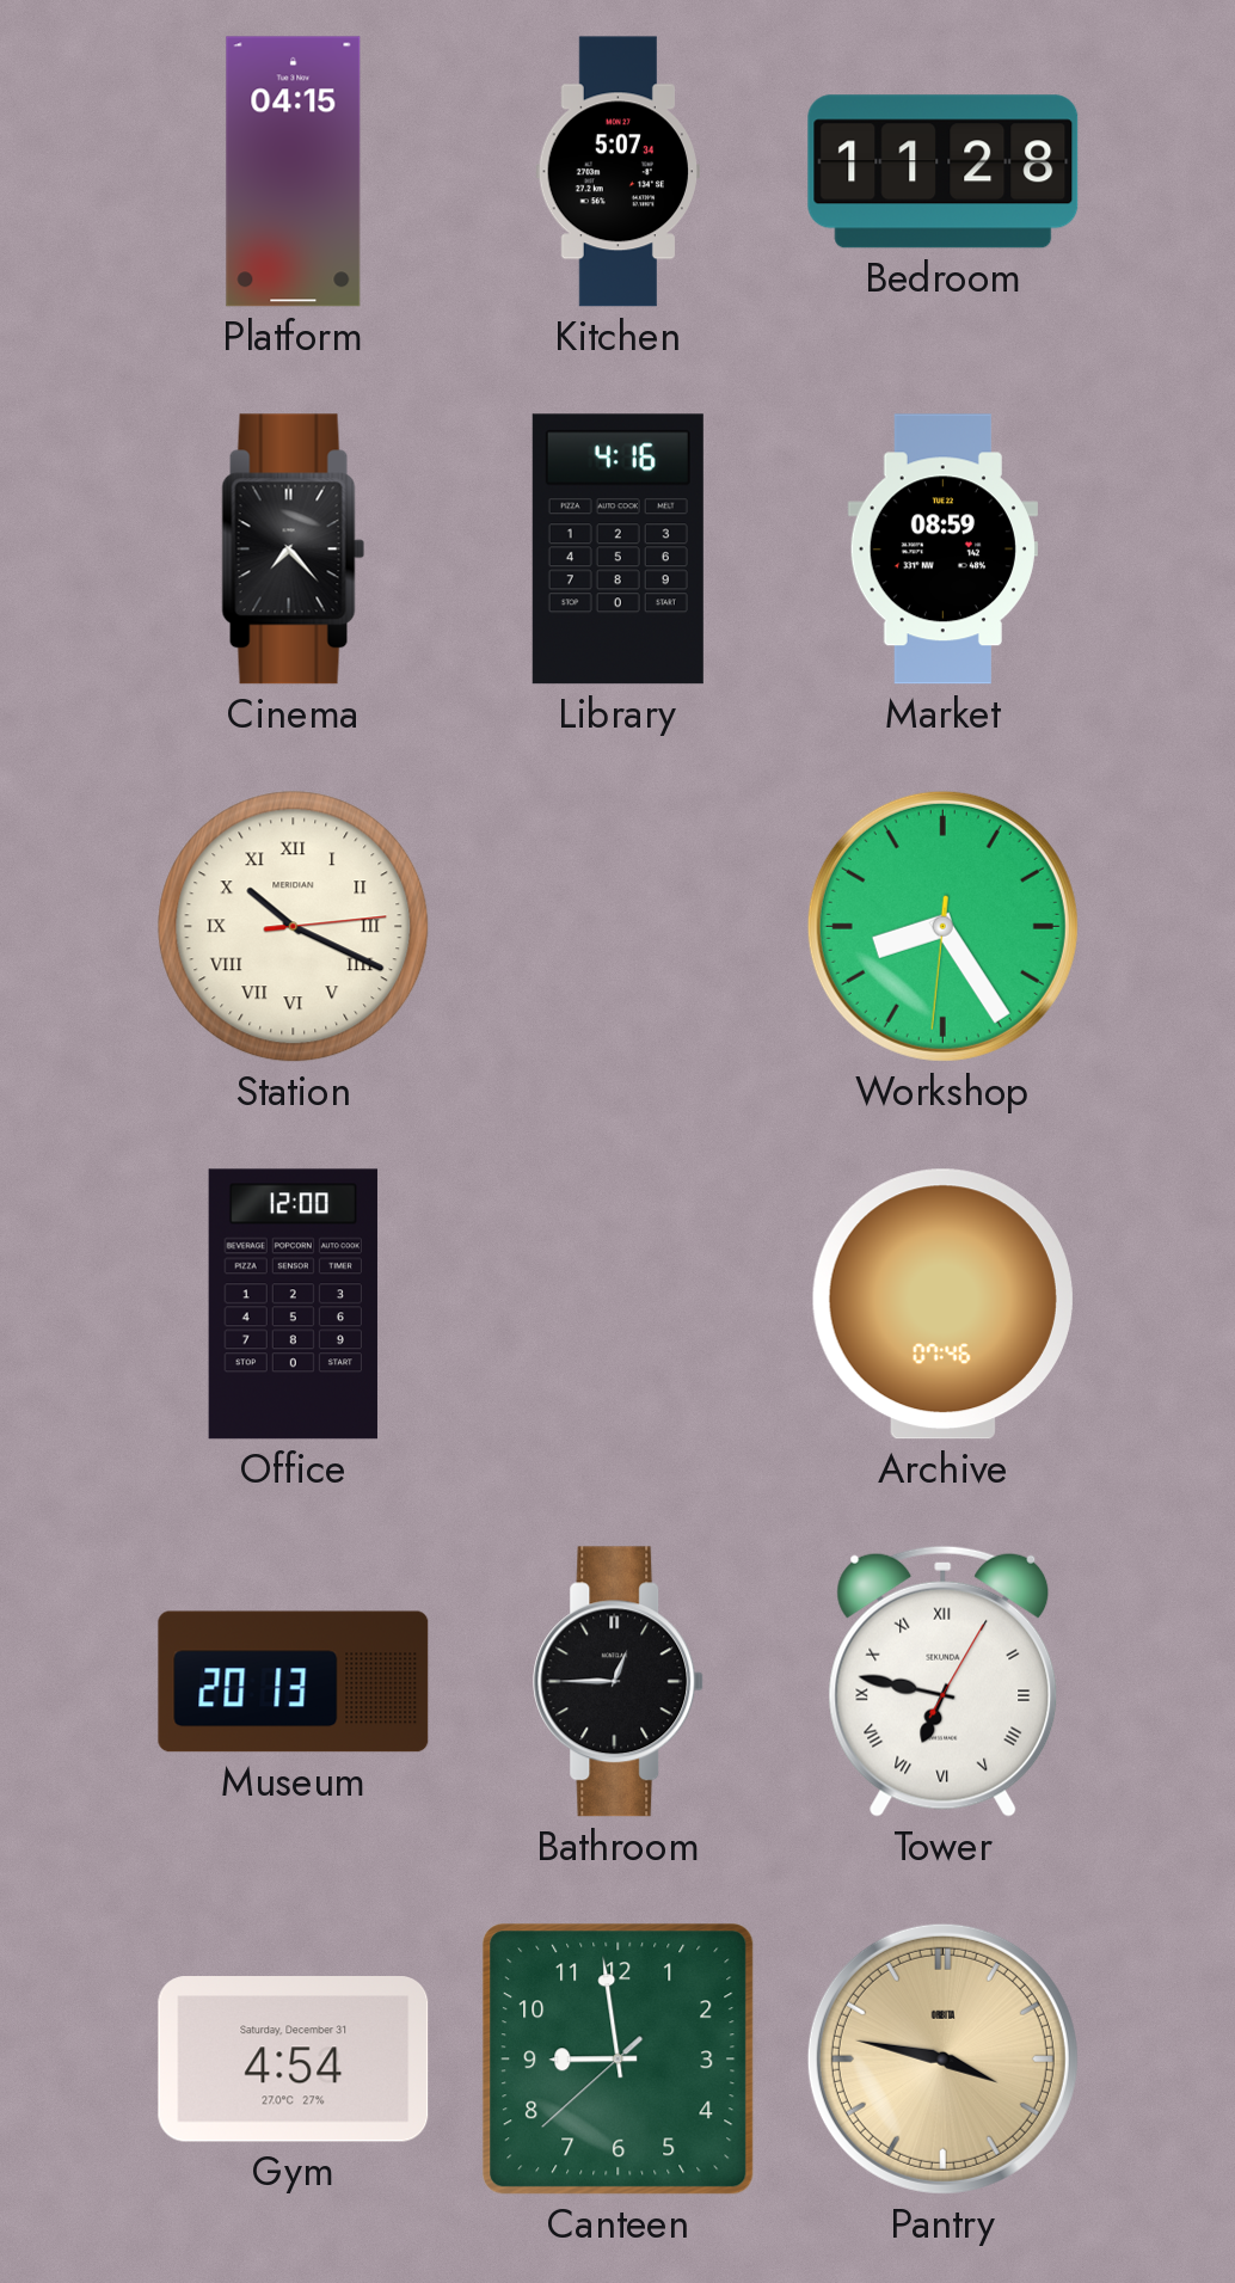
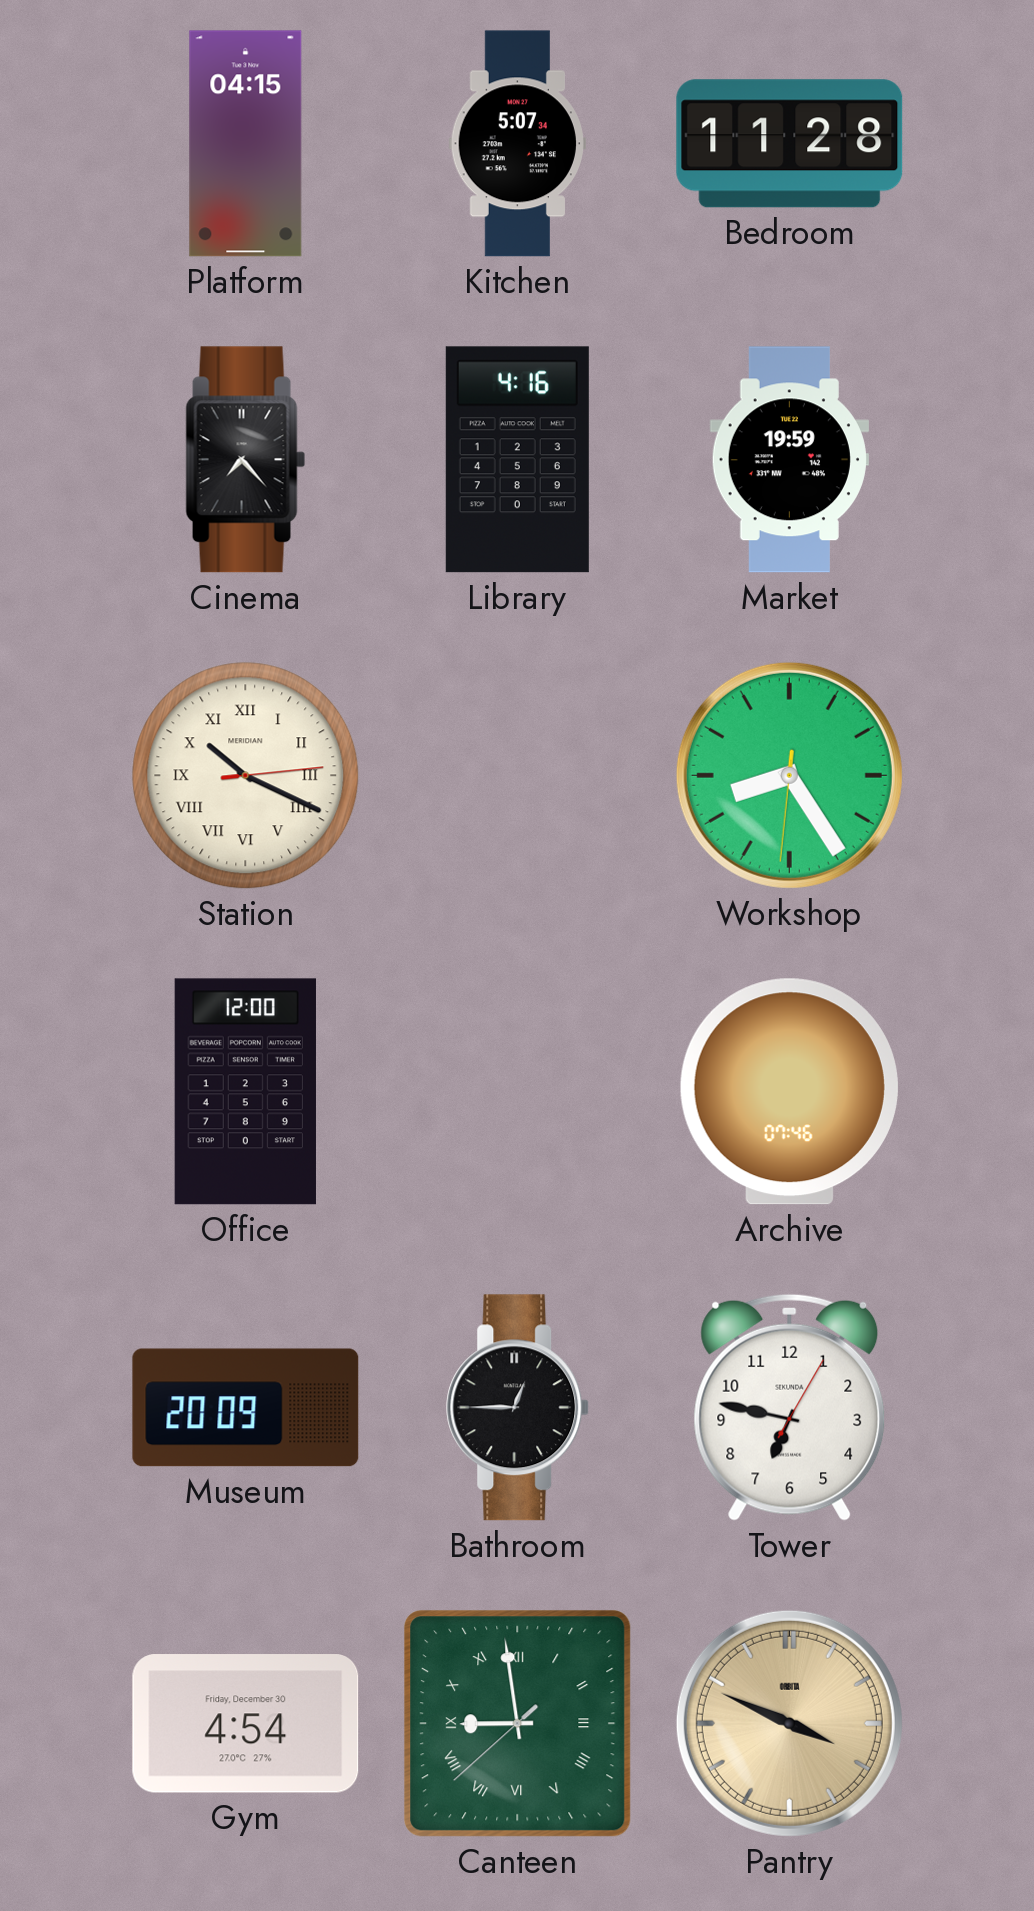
Market: 08:59 -> 19:59
Museum: 20:13 -> 20:09
Tower numerals: Roman -> Arabic
Gym date: Saturday, December 31 -> Friday, December 30
Canteen numerals: Arabic -> Roman
Pantry: 3:47 -> 3:49
